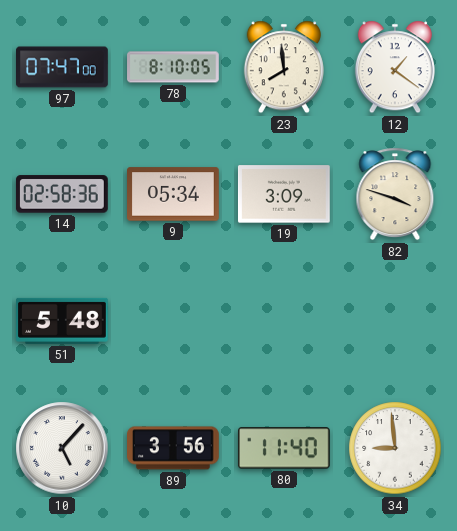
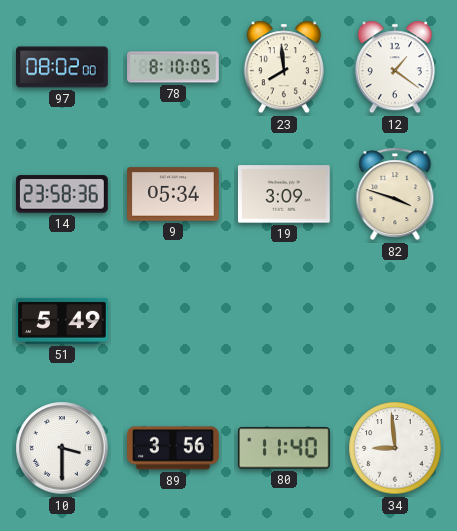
97: 07:47 -> 08:02
14: 02:58 -> 23:58
51: 5:48 -> 5:49
10: 5:07 -> 3:30
